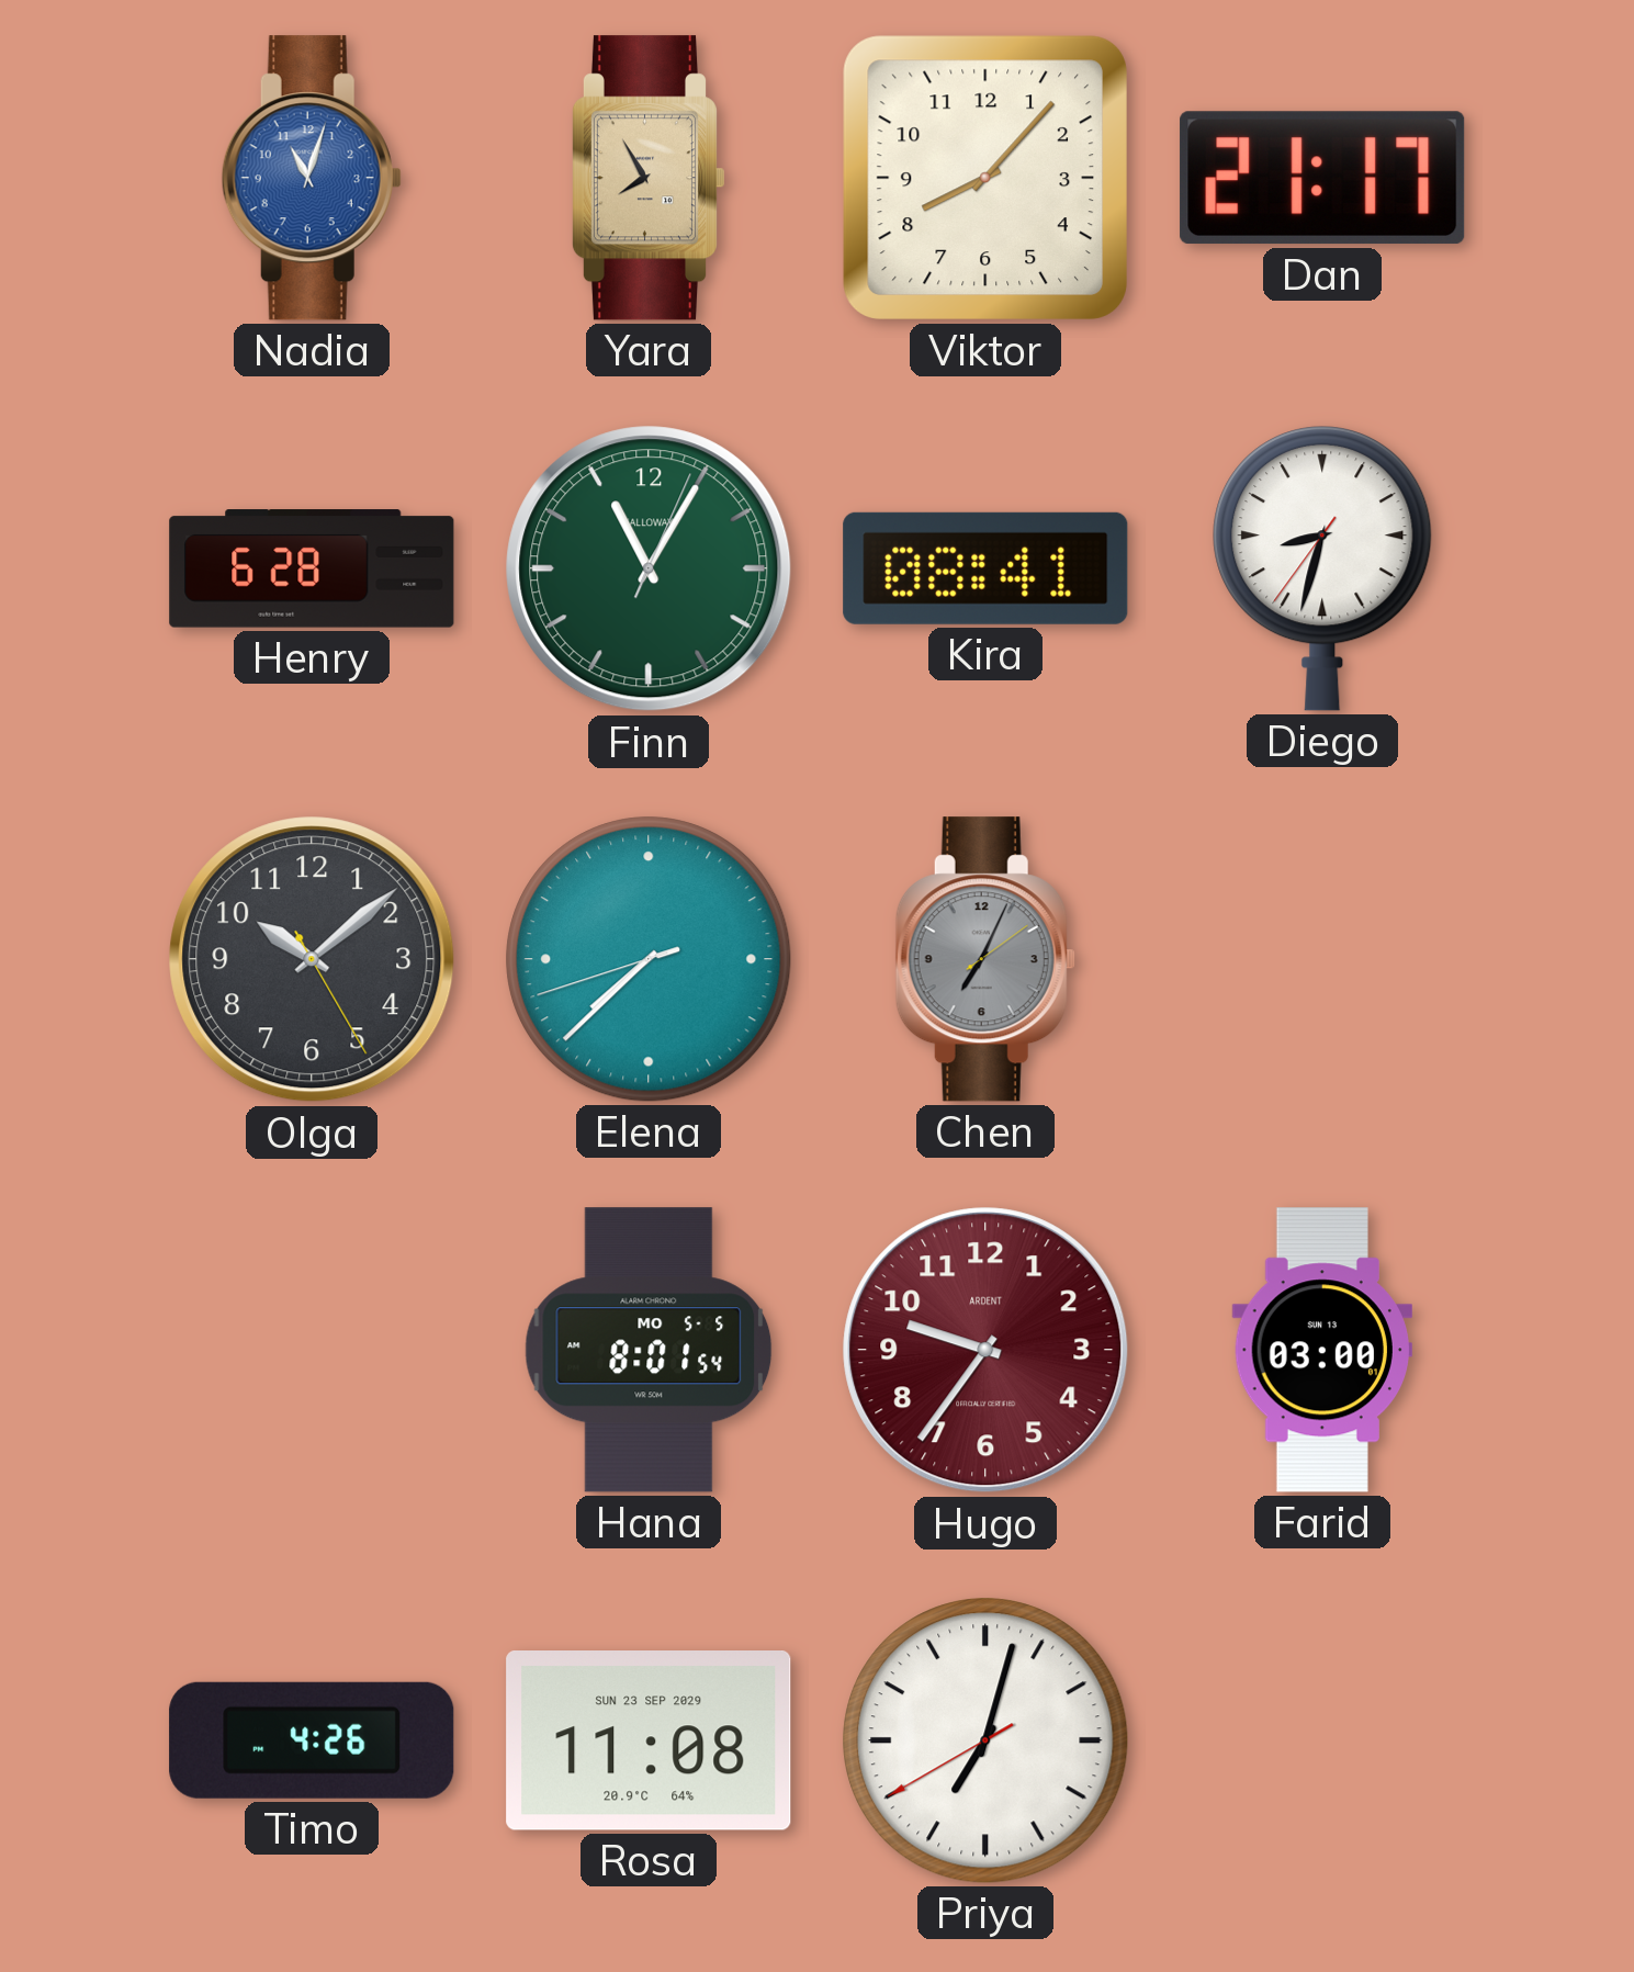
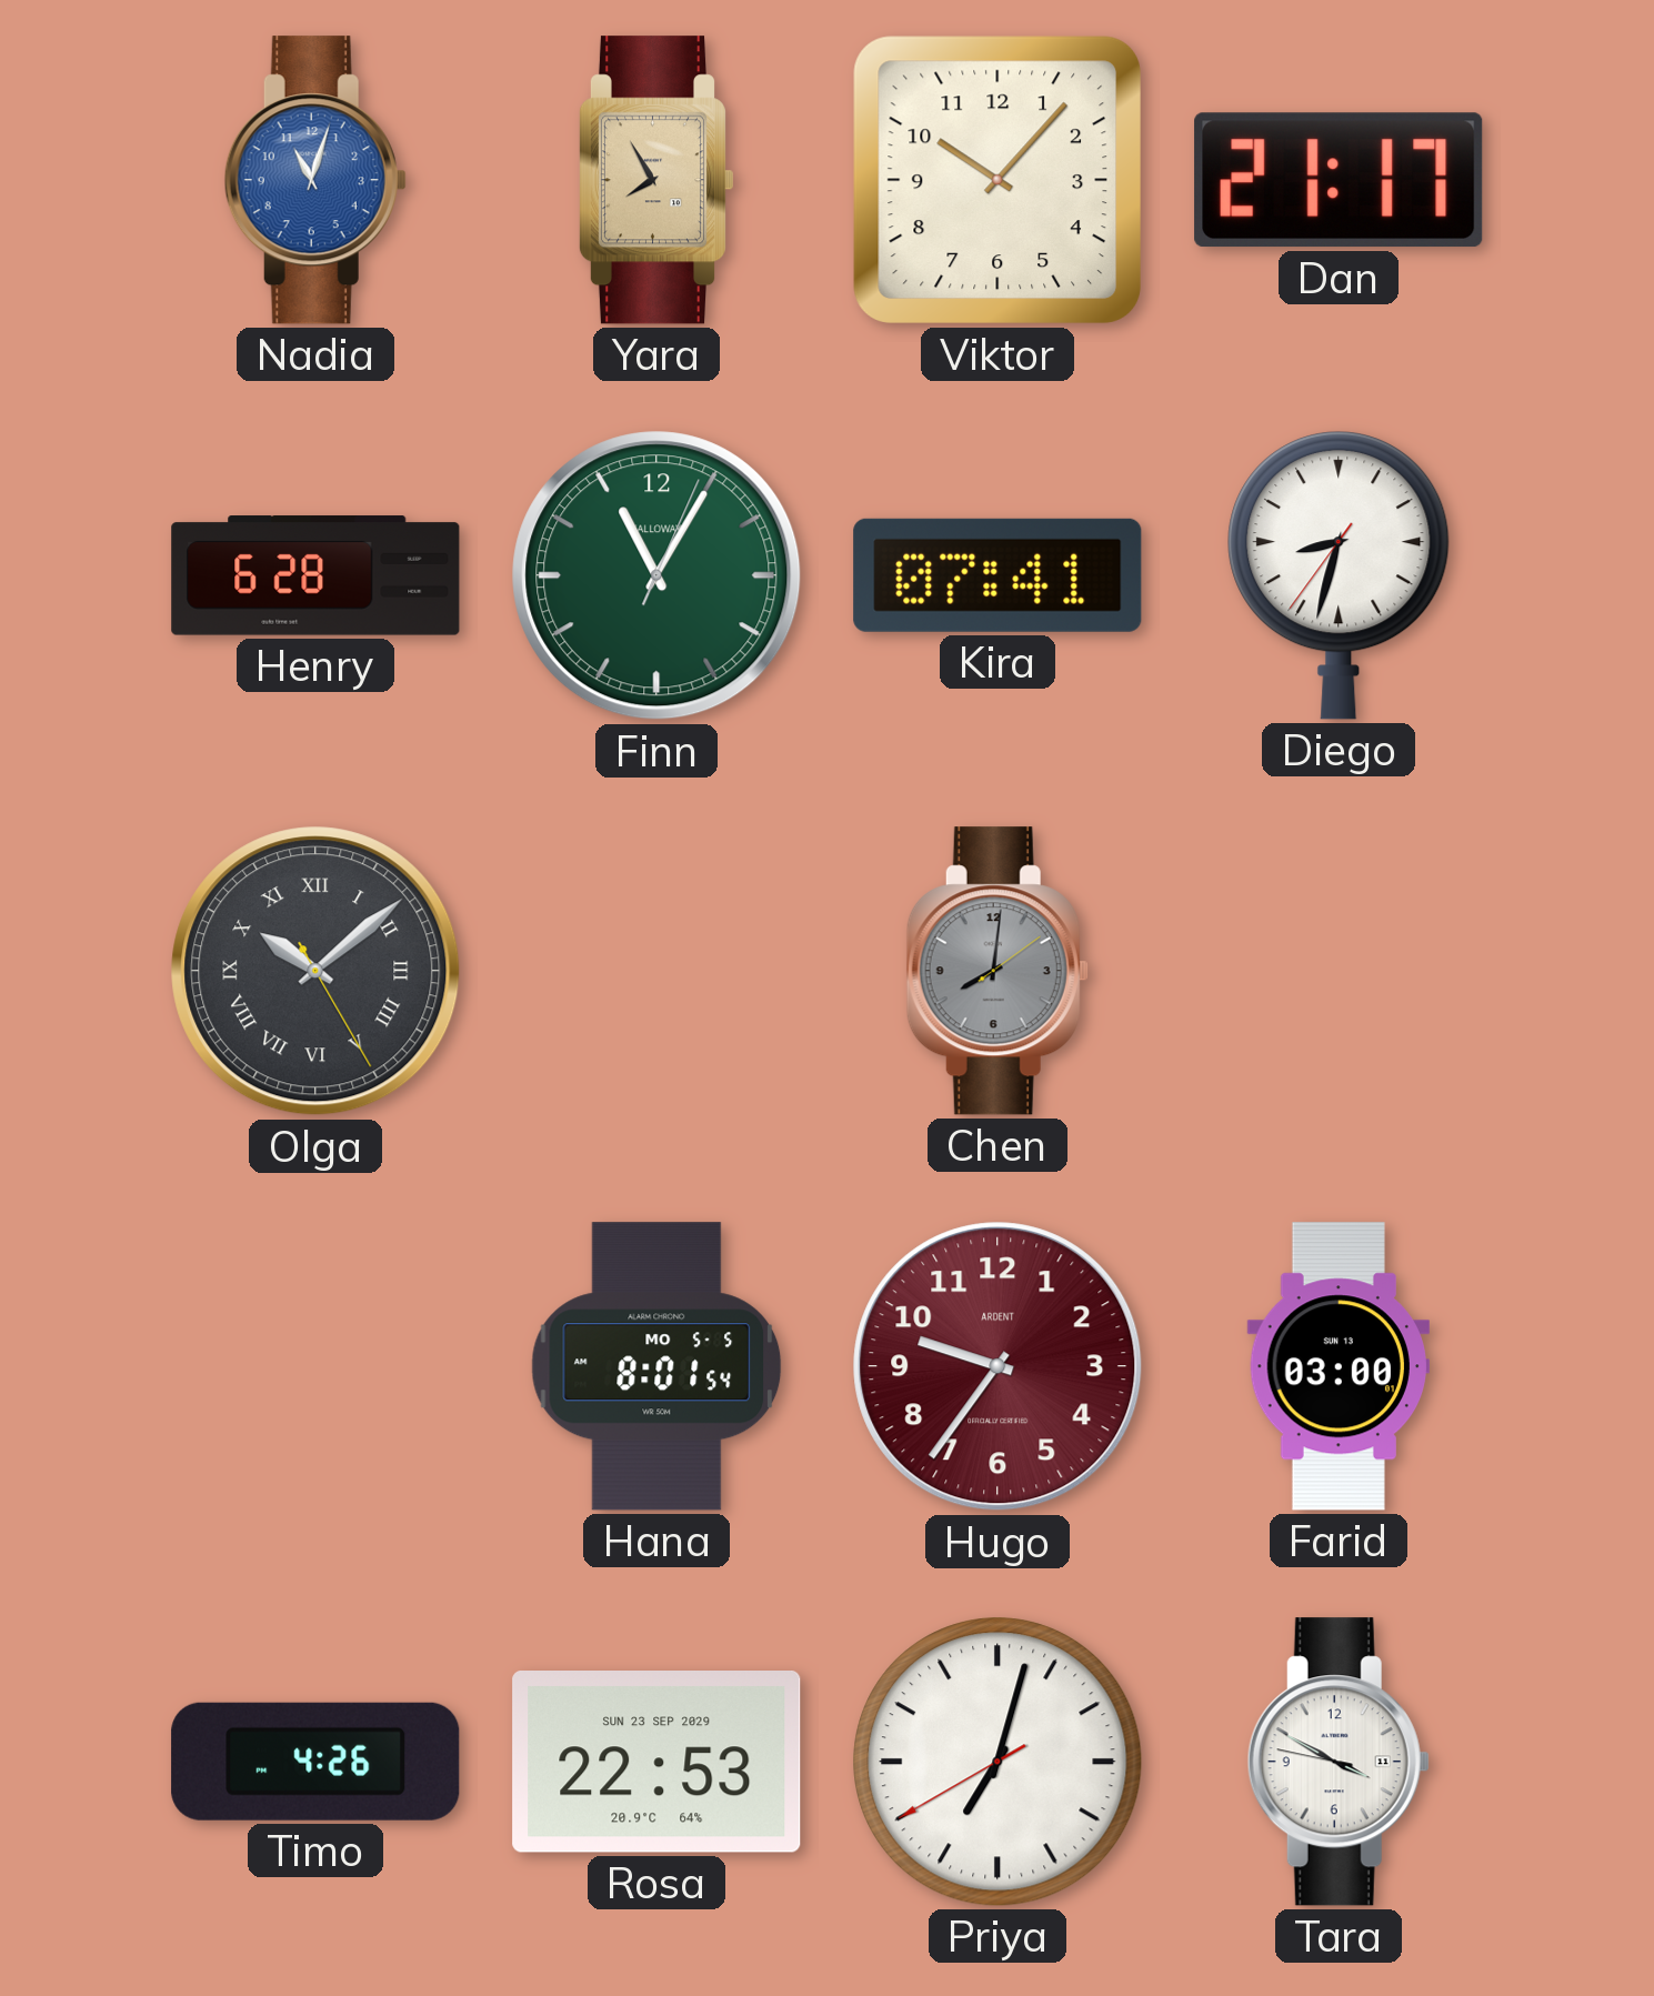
Viktor: 8:07 -> 10:07
Kira: 08:41 -> 07:41
Olga numerals: Arabic -> Roman
Elena: 7:37 -> none
Chen: 7:04 -> 8:01
Rosa: 11:08 -> 22:53
Tara: none -> 3:49
